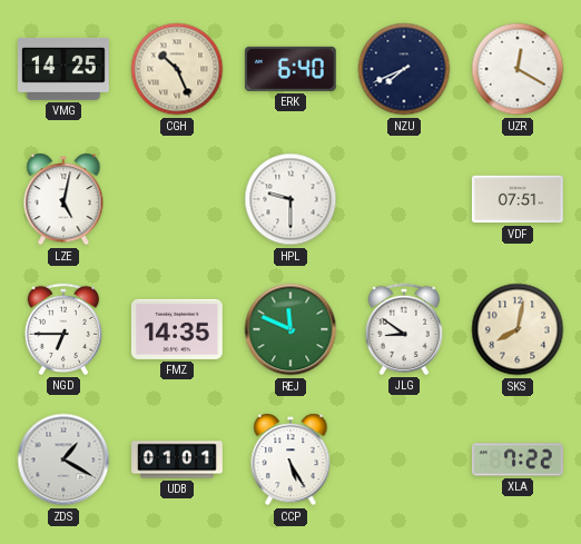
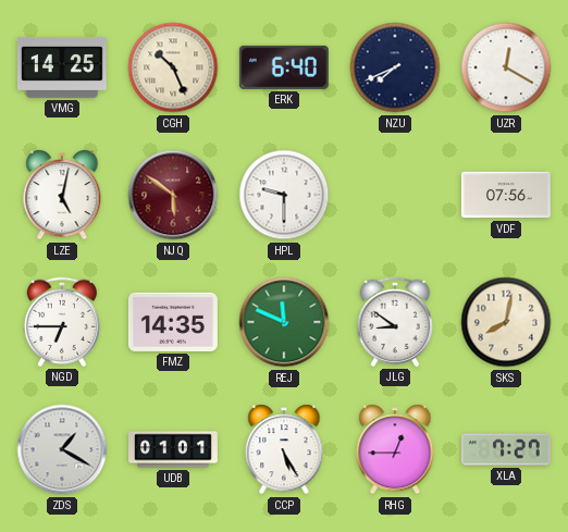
NJQ: none -> 5:51
VDF: 07:51 -> 07:56
RHG: none -> 12:45
XLA: 7:22 -> 7:27
